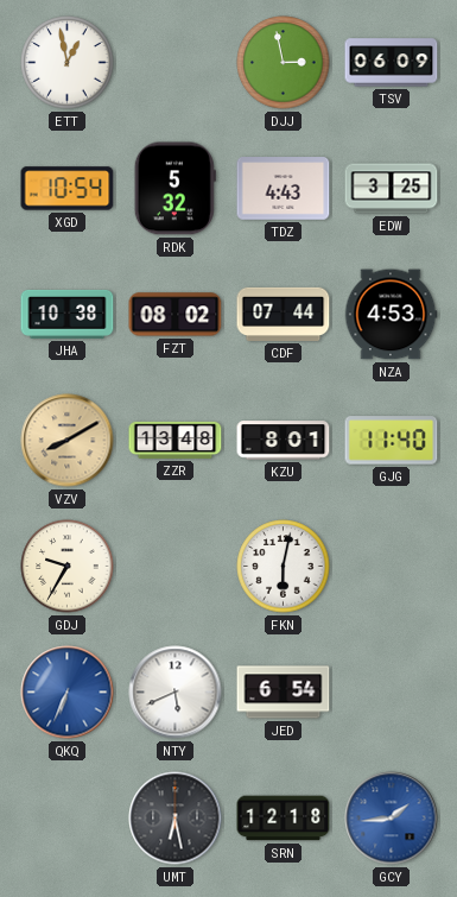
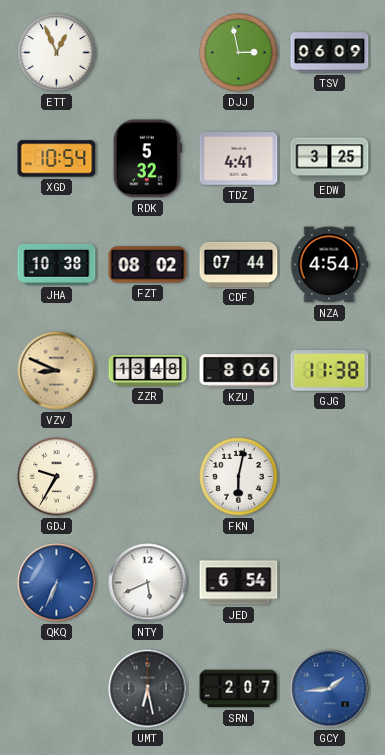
ETT: 12:58 -> 12:56
TDZ: 4:43 -> 4:41
NZA: 4:53 -> 4:54
VZV: 8:10 -> 8:49
KZU: 8:01 -> 8:06
GJG: 11:40 -> 11:38
SRN: 12:18 -> 2:07
